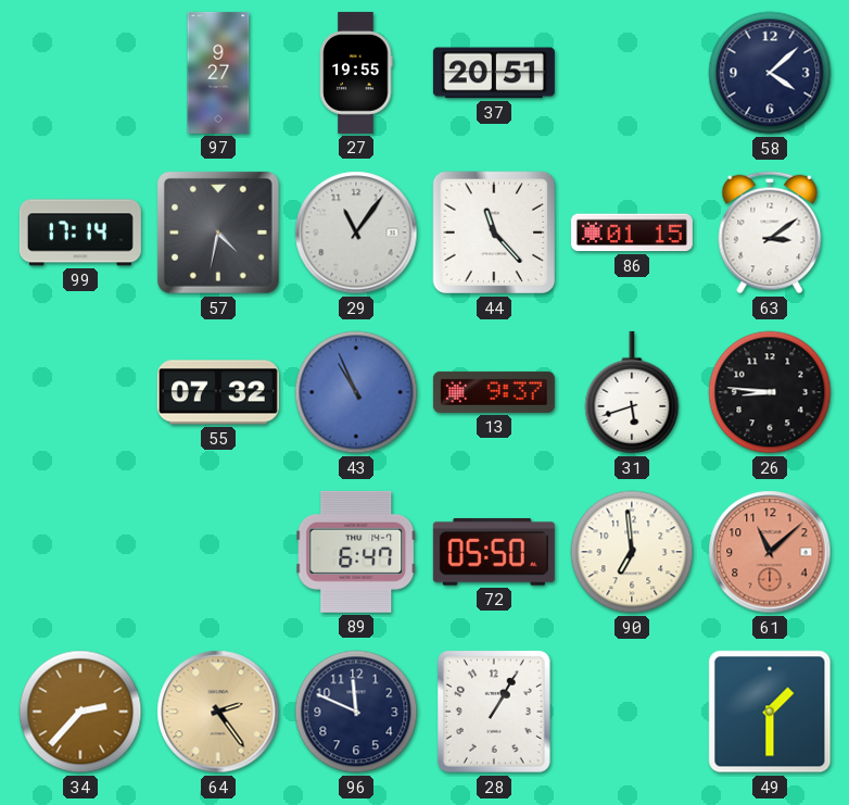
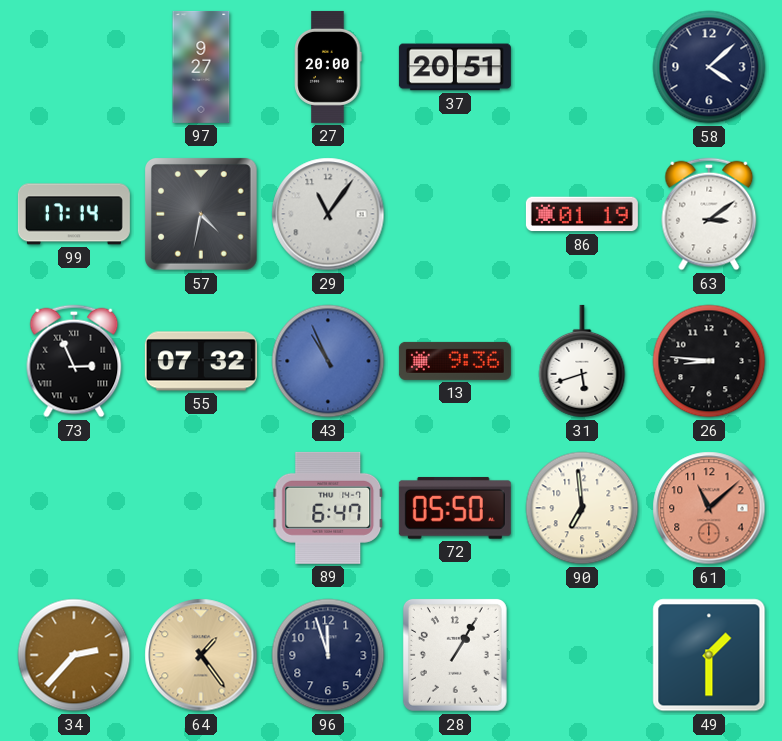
27: 19:55 -> 20:00
44: 11:23 -> none
86: 01:15 -> 01:19
73: none -> 2:56
13: 9:37 -> 9:36
64: 2:24 -> 1:24
96: 11:49 -> 11:57
